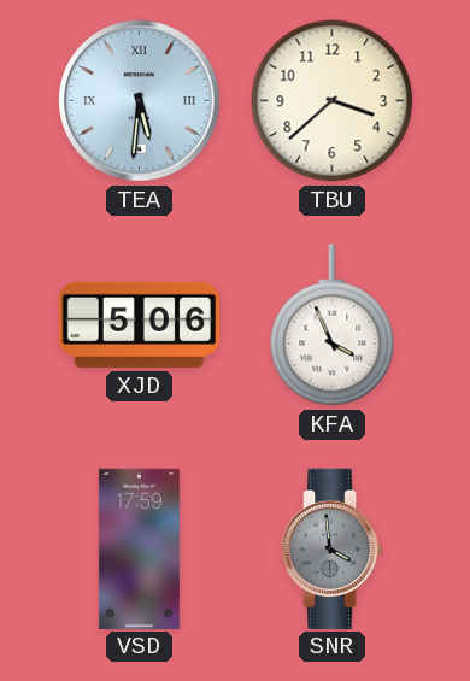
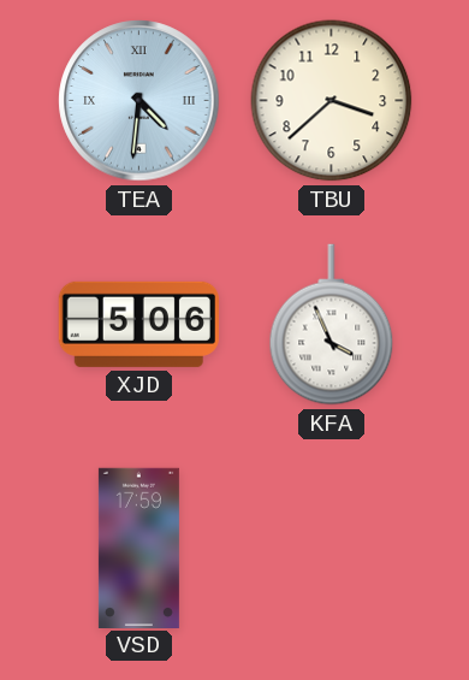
TEA: 5:31 -> 4:31
SNR: 3:59 -> none
